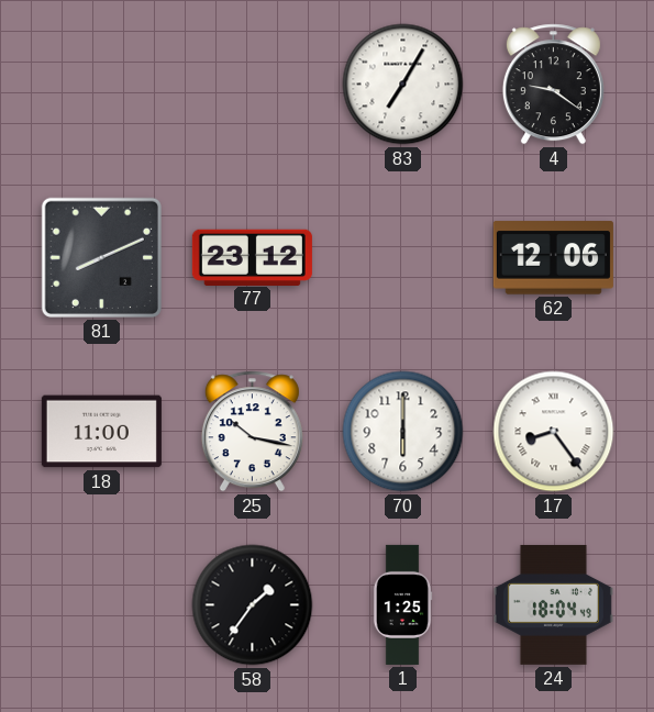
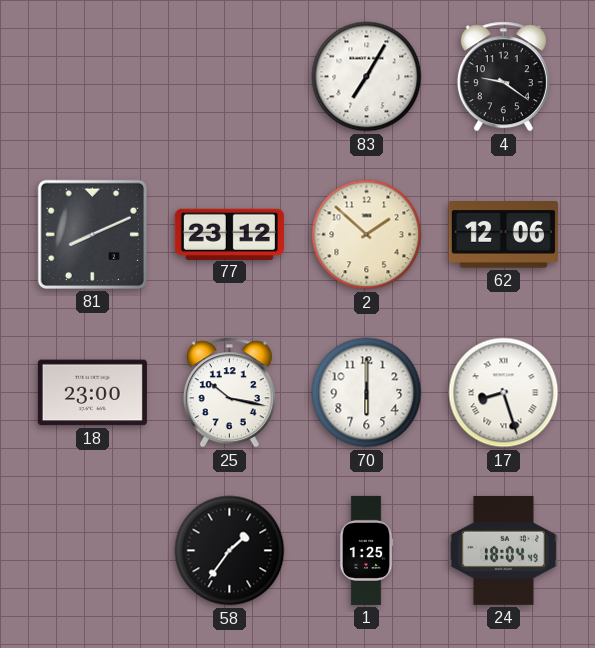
2: none -> 1:52
18: 11:00 -> 23:00
17: 8:24 -> 8:27
